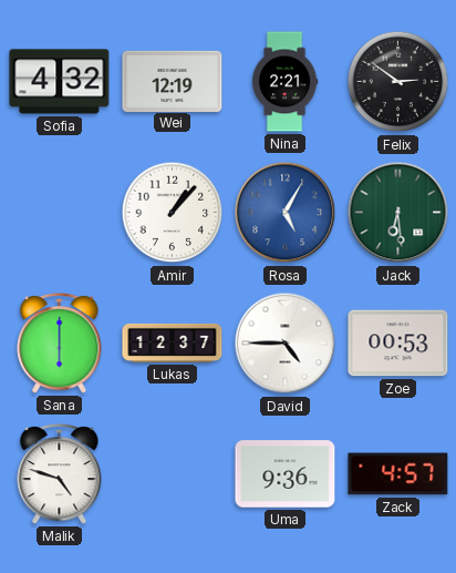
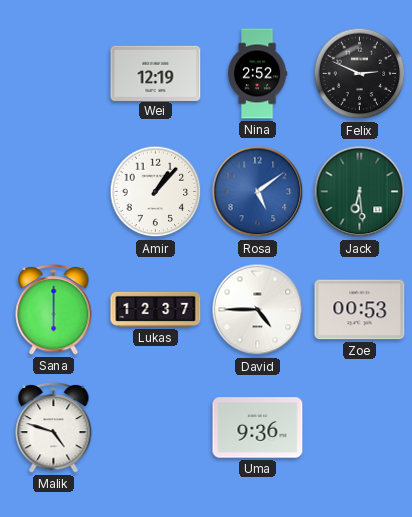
Sofia: 4:32 -> none
Nina: 2:21 -> 2:52
Felix: 2:51 -> 2:49
Rosa: 5:05 -> 5:09
Zack: 4:57 -> none
